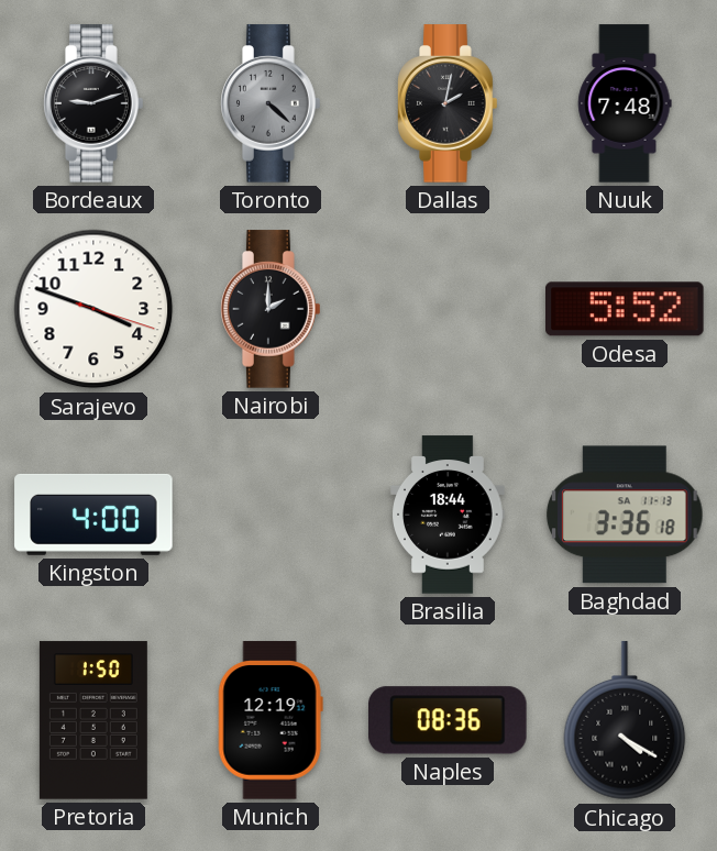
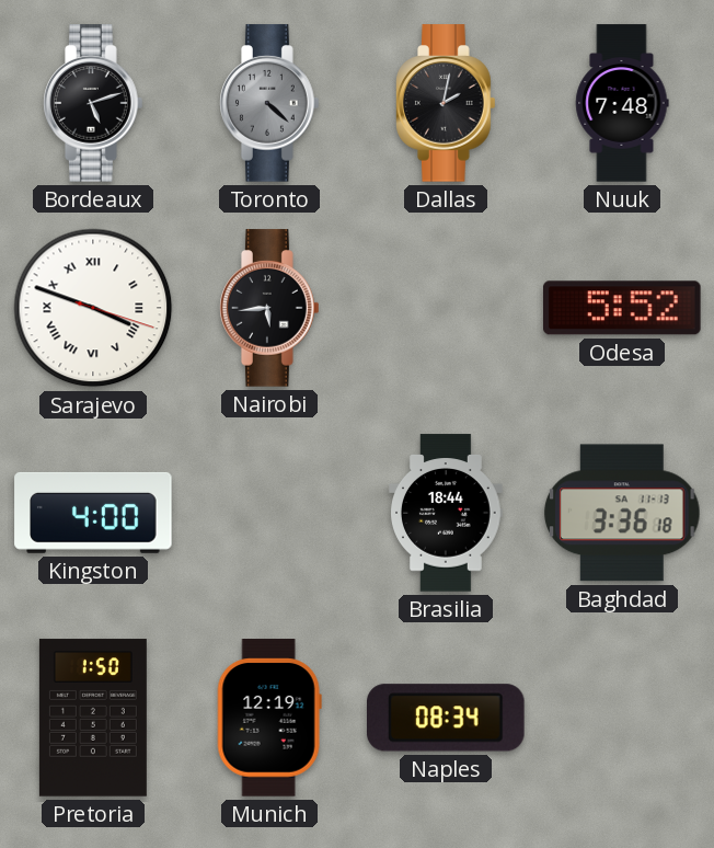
Bordeaux: 9:12 -> 5:12
Sarajevo numerals: Arabic -> Roman
Nairobi: 2:00 -> 5:44
Naples: 08:36 -> 08:34
Chicago: 4:20 -> none
